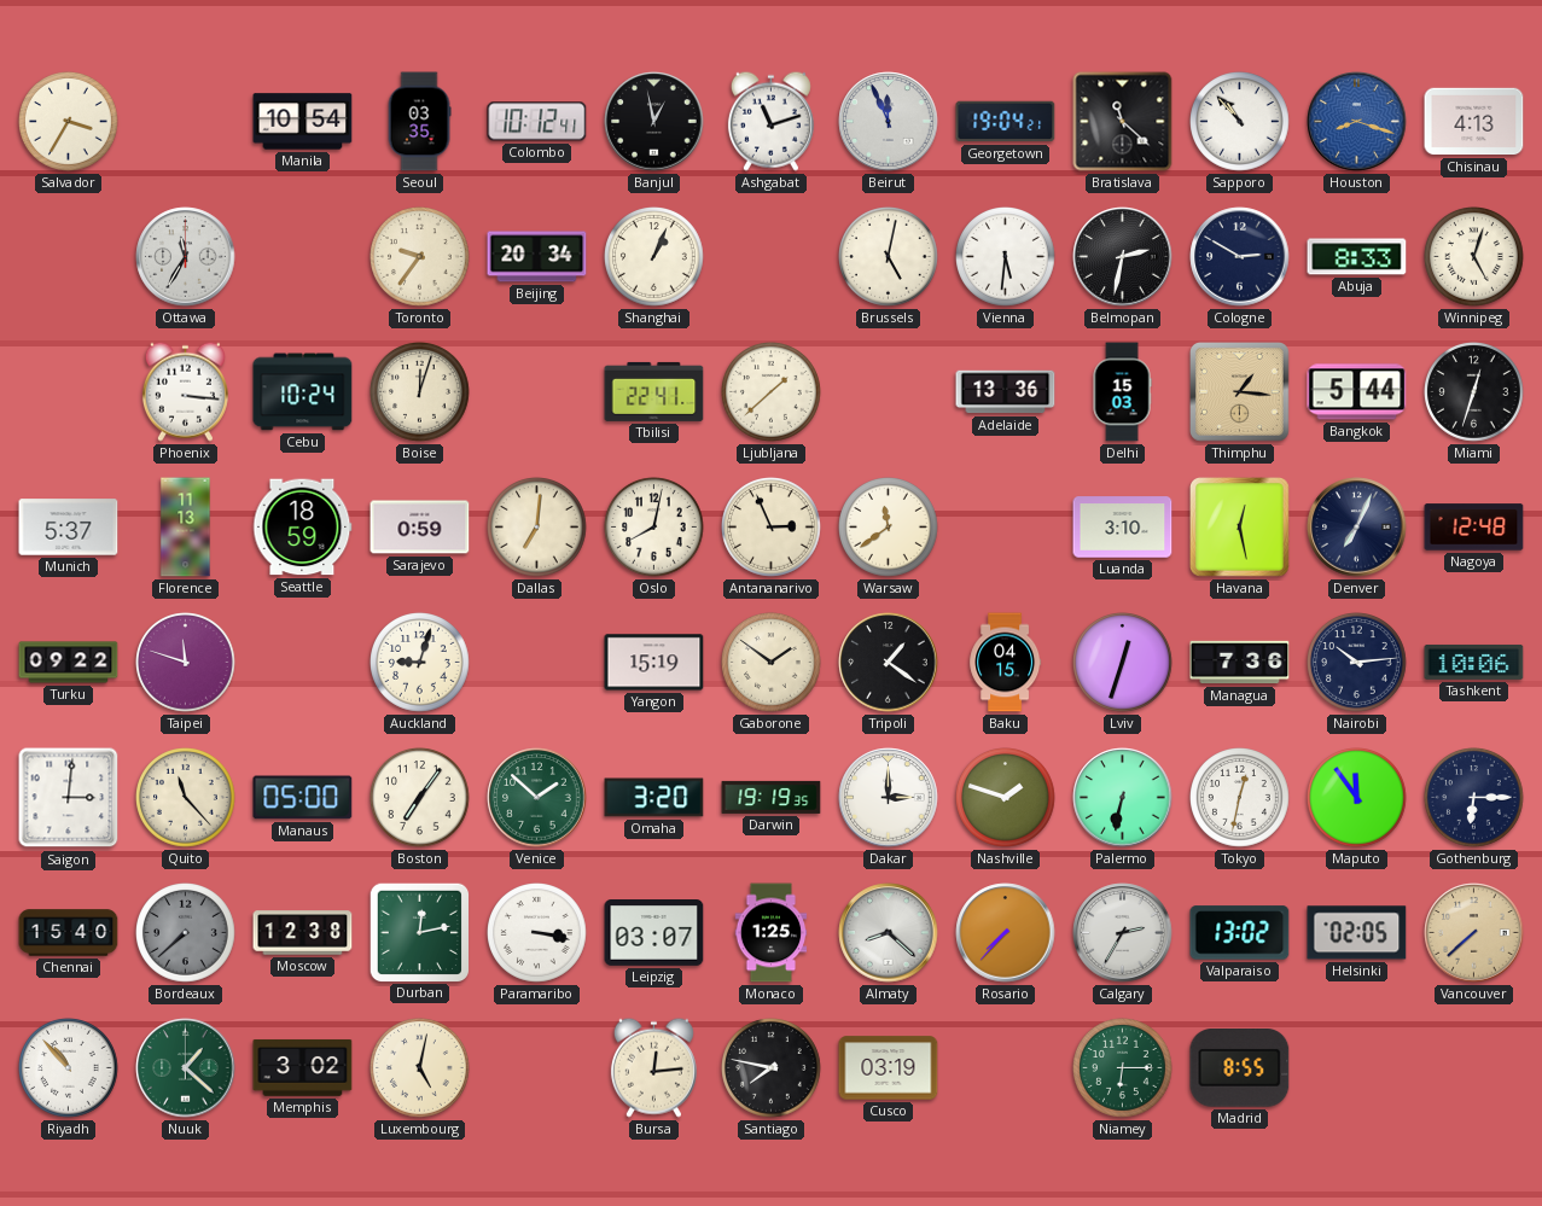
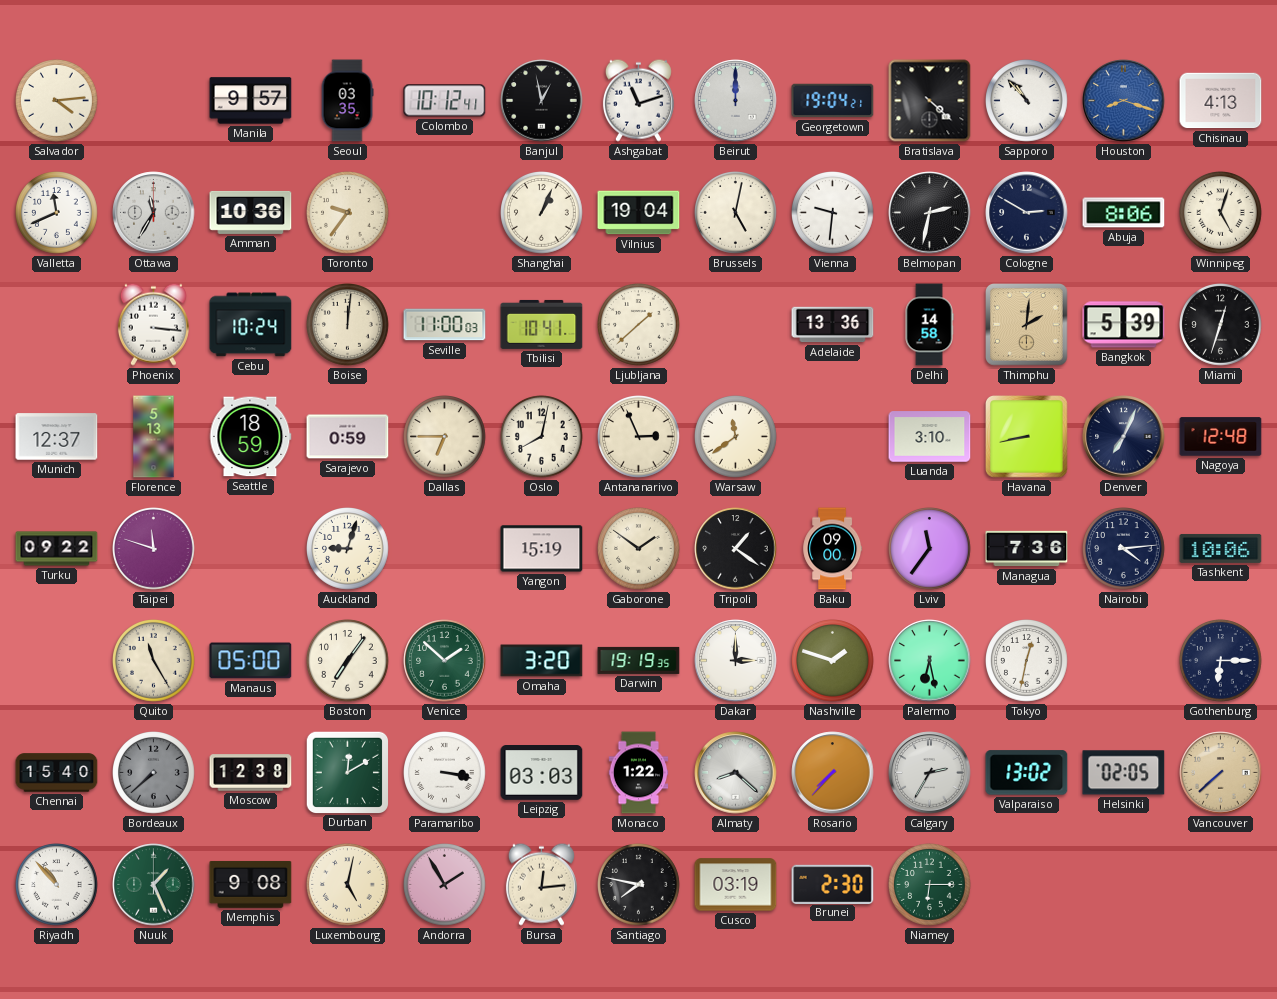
Salvador: 3:35 -> 4:14
Manila: 10:54 -> 9:57
Beirut: 11:56 -> 12:00
Bratislava: 11:22 -> 4:22
Valletta: none -> 11:41
Amman: none -> 10:36
Beijing: 20:34 -> none
Vilnius: none -> 19:04
Vienna: 5:31 -> 9:31
Abuja: 8:33 -> 8:06
Boise: 12:03 -> 12:01
Seville: none -> 11:00
Tbilisi: 22:41 -> 10:41
Delhi: 15:03 -> 14:58
Thimphu: 1:16 -> 2:01
Bangkok: 5:44 -> 5:39
Munich: 5:37 -> 12:37
Florence: 11:13 -> 5:13
Dallas: 7:01 -> 6:45
Havana: 12:28 -> 8:43
Baku: 04:15 -> 09:00
Lviv: 12:33 -> 11:36
Nairobi: 10:14 -> 4:14
Saigon: 3:01 -> none
Quito: 11:23 -> 11:25
Palermo: 6:32 -> 6:28
Maputo: 11:54 -> none
Durban: 12:13 -> 12:10
Leipzig: 03:07 -> 03:03
Monaco: 1:25 -> 1:22
Nuuk: 1:22 -> 1:26
Memphis: 3:02 -> 9:08
Andorra: none -> 1:55
Brunei: none -> 2:30
Madrid: 8:55 -> none
